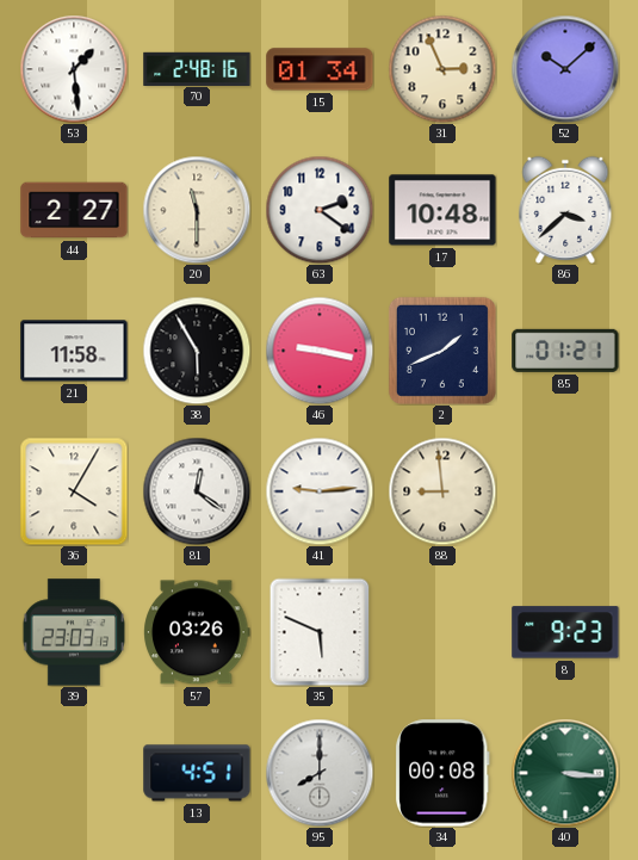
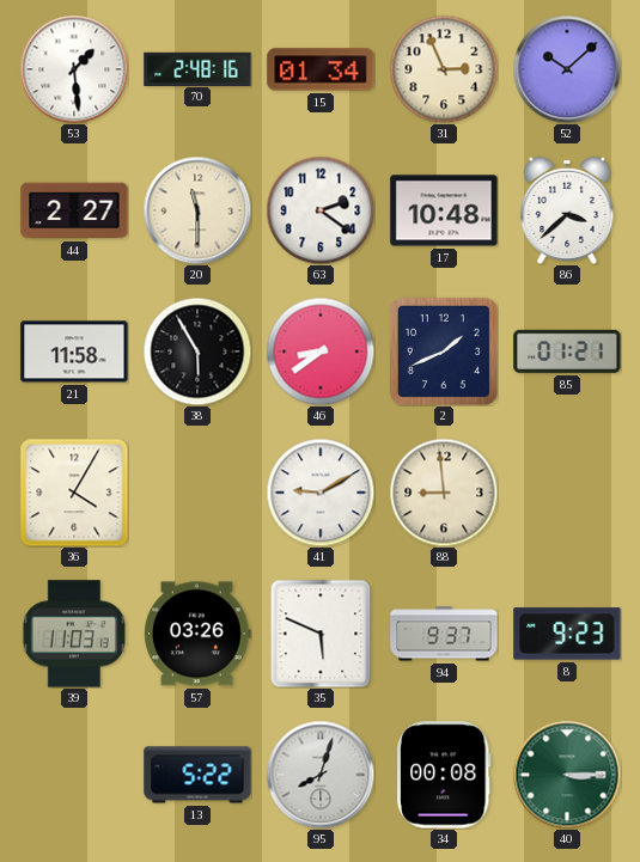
46: 9:17 -> 8:39
81: 12:21 -> none
41: 9:14 -> 9:10
39: 23:03 -> 11:03
94: none -> 9:37
13: 4:51 -> 5:22
95: 8:00 -> 8:03
40: 3:16 -> 3:15
